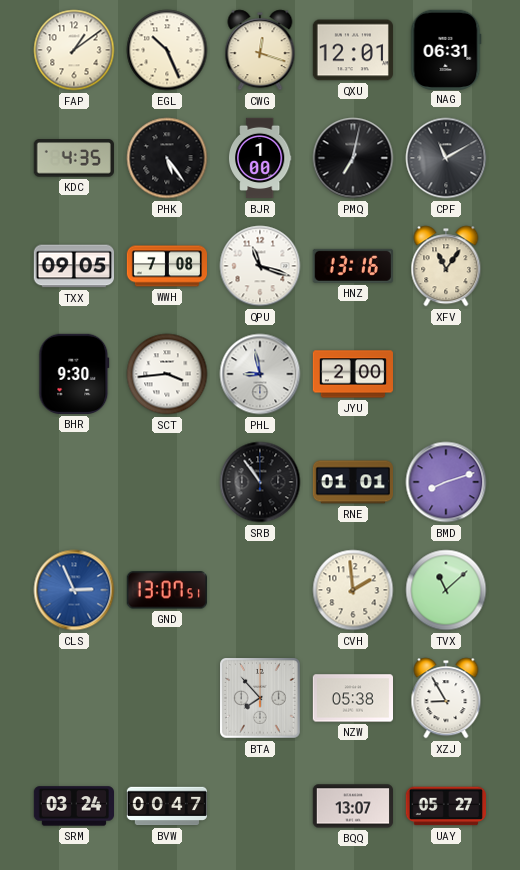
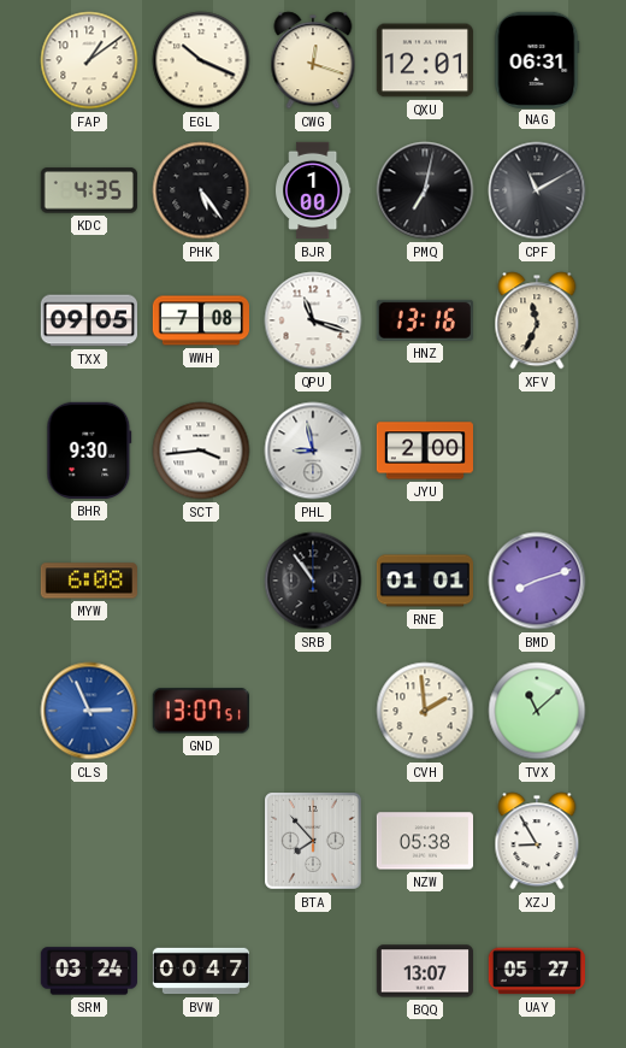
EGL: 10:26 -> 10:19
XFV: 11:06 -> 11:34
MYW: none -> 6:08
